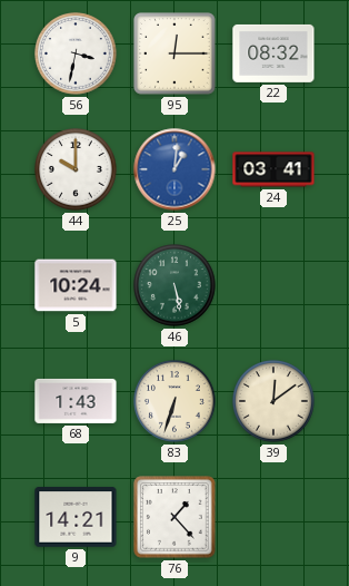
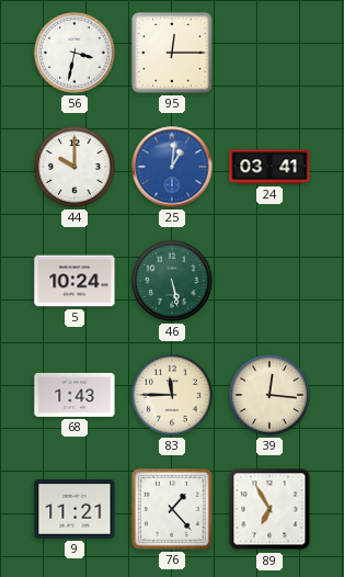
22: 08:32 -> none
83: 6:33 -> 11:45
39: 12:09 -> 12:16
9: 14:21 -> 11:21
89: none -> 6:55
